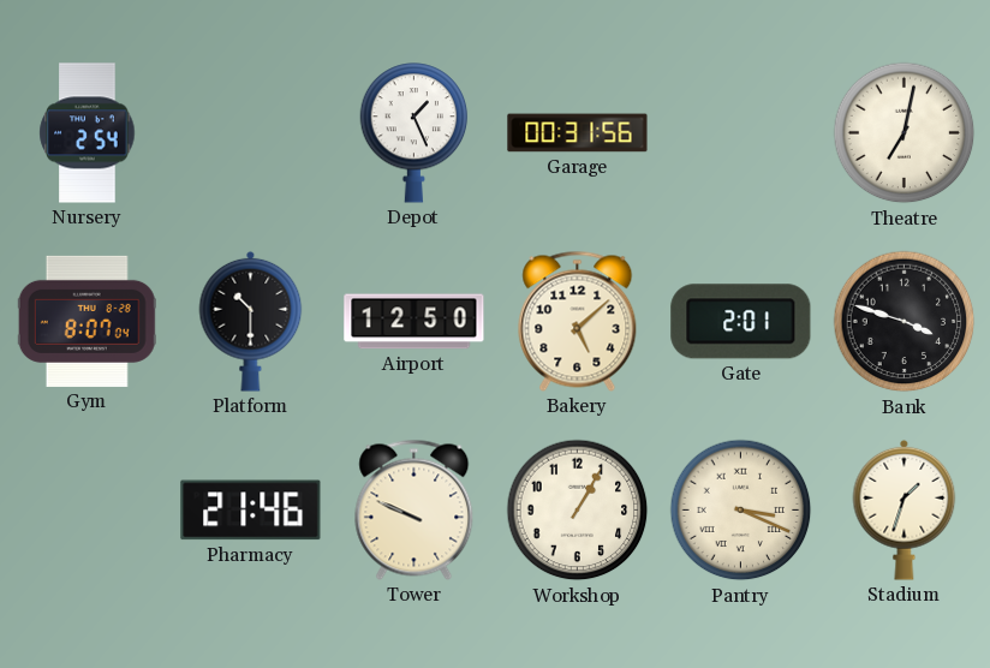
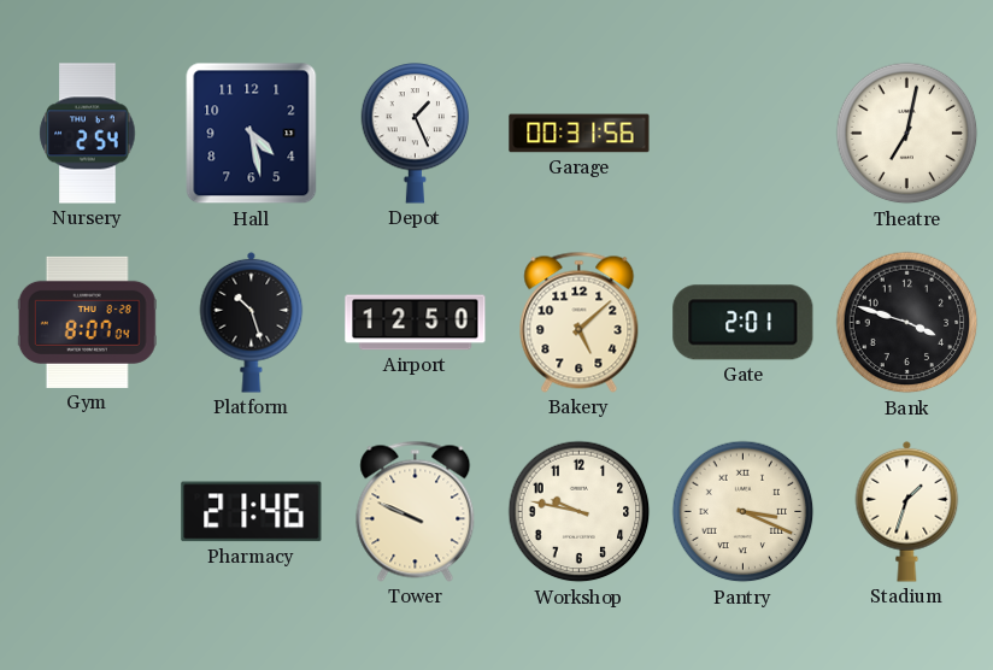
Hall: none -> 4:28
Platform: 10:30 -> 10:27
Workshop: 1:05 -> 9:47
